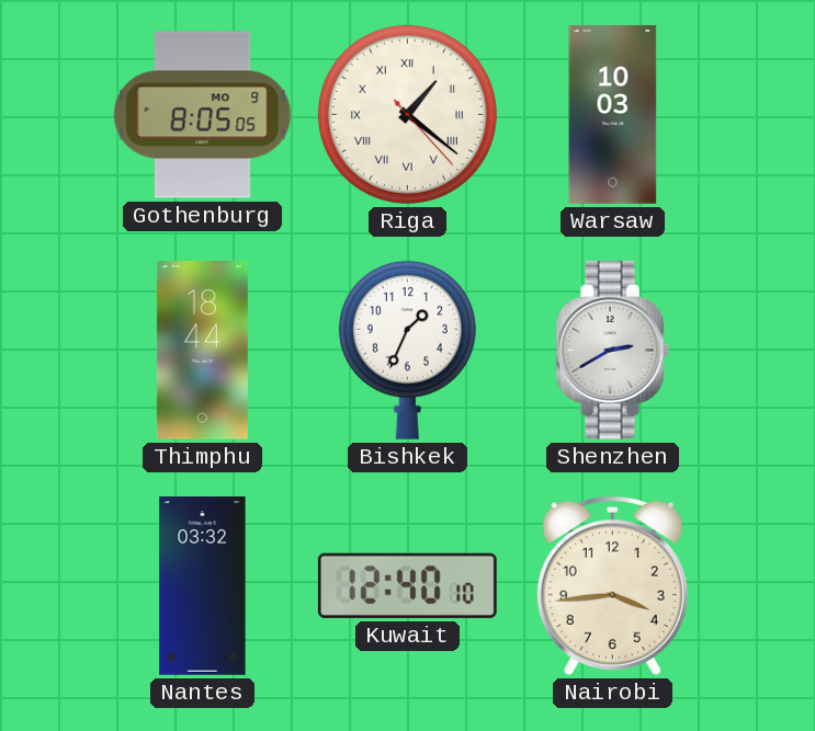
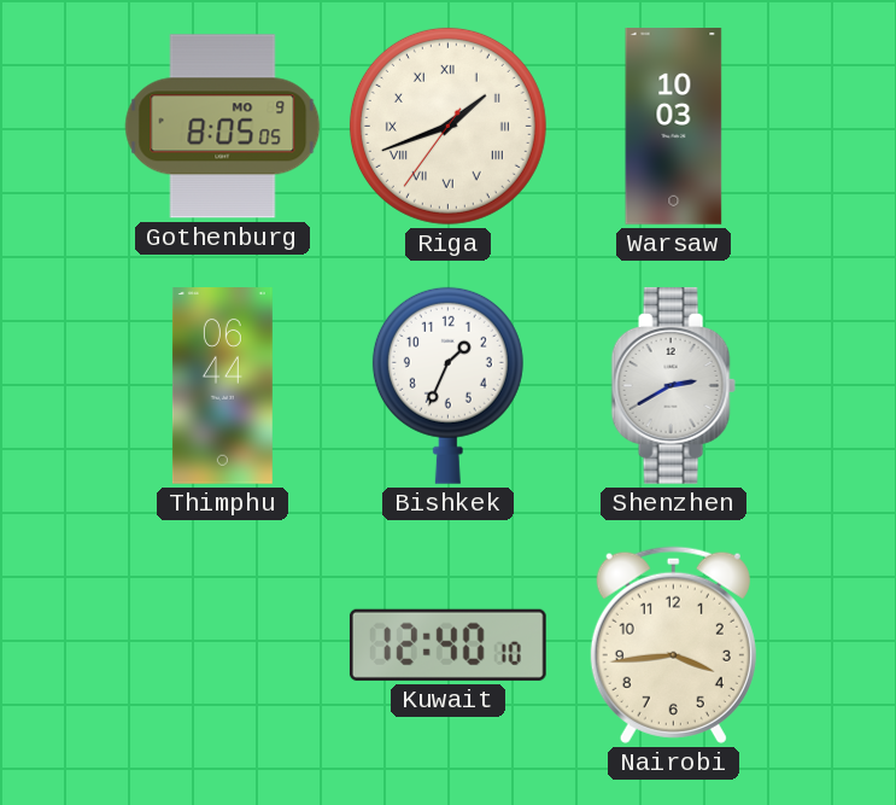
Riga: 1:21 -> 1:41
Thimphu: 18:44 -> 06:44
Nantes: 03:32 -> none
